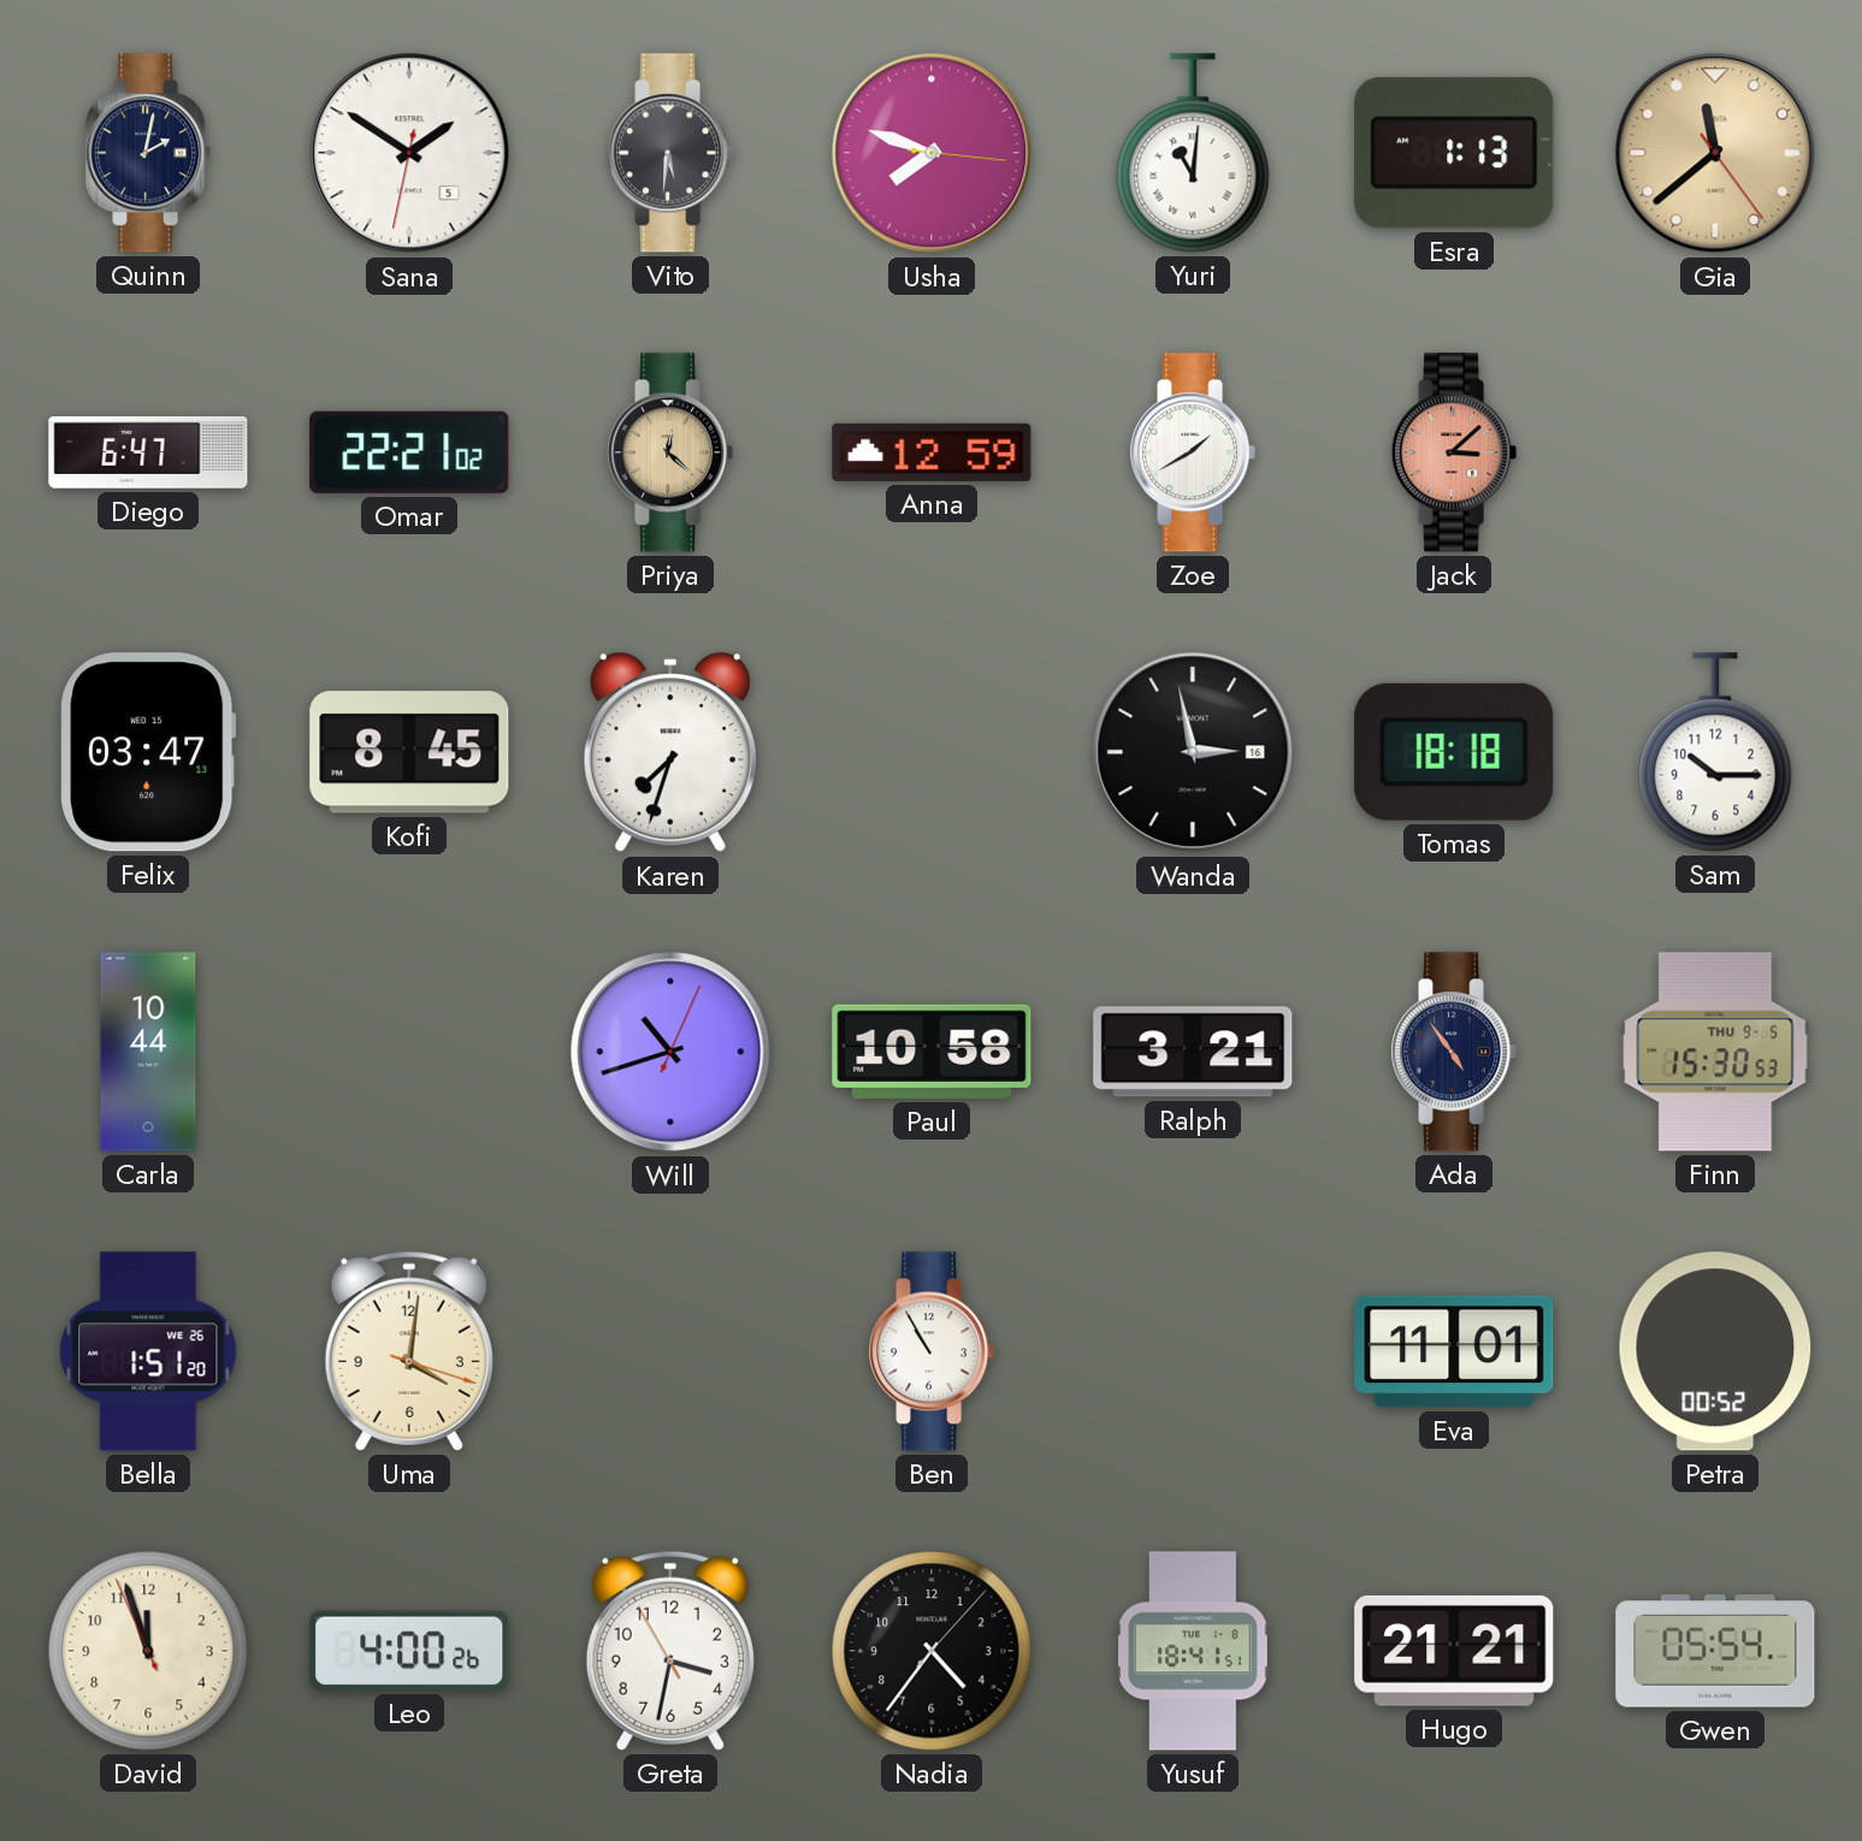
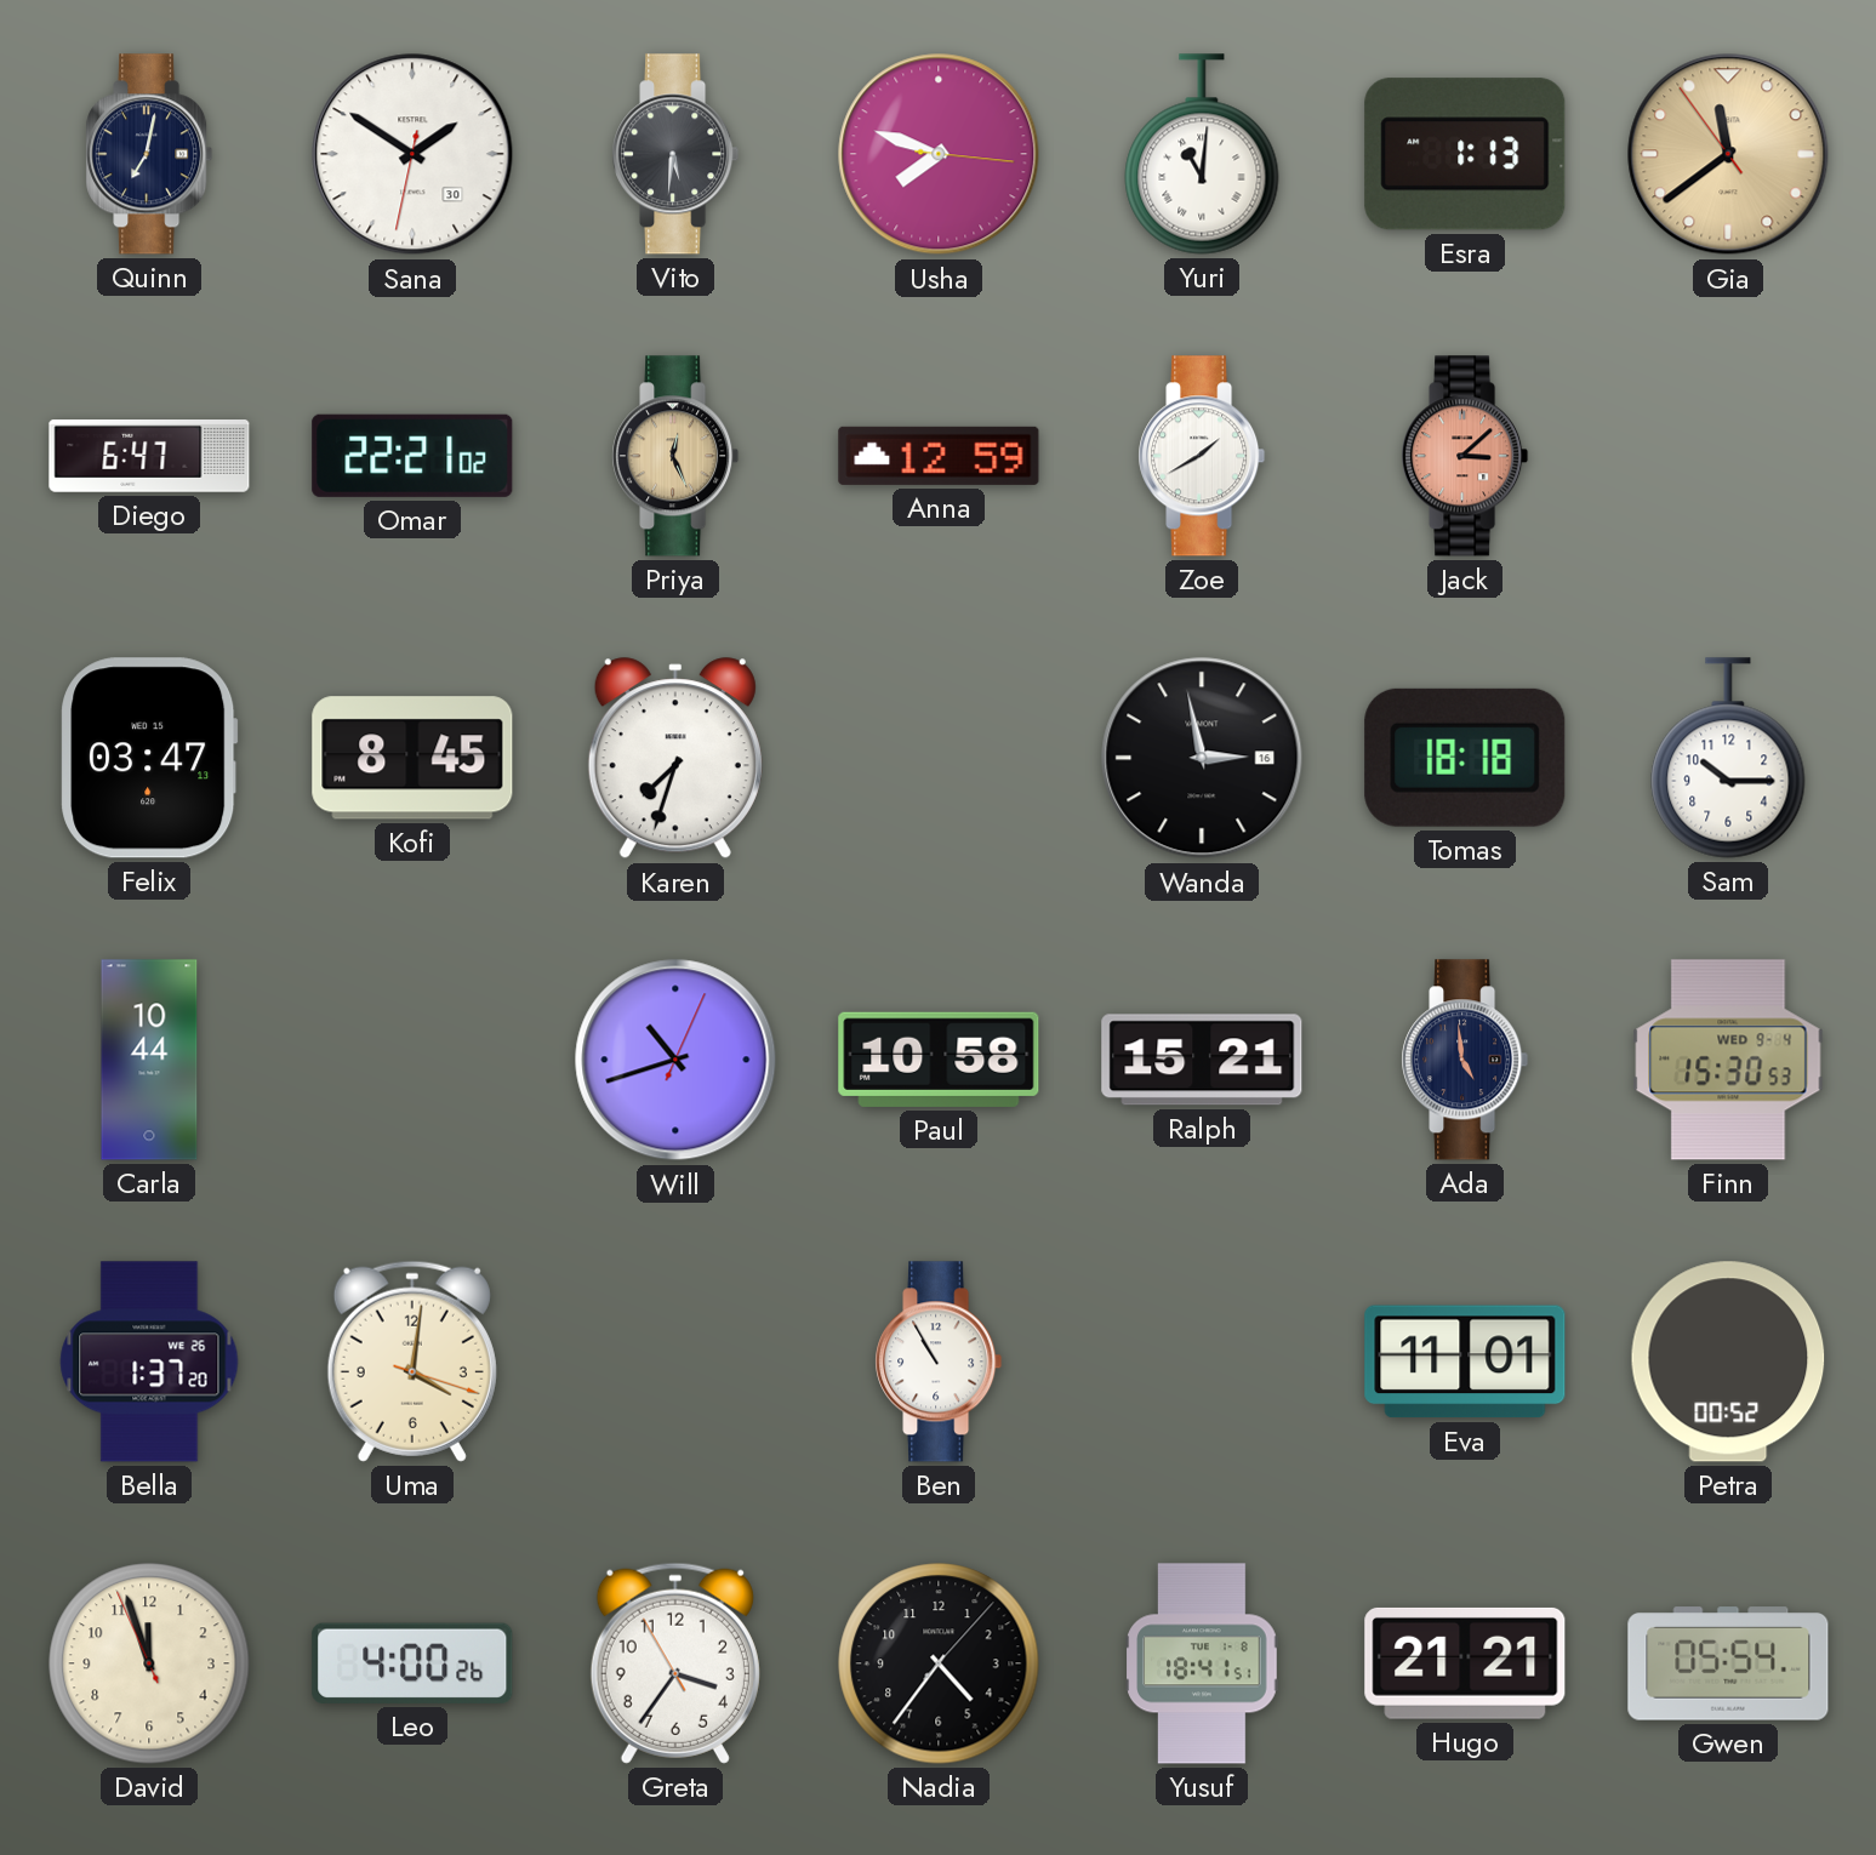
Quinn: 2:02 -> 7:02
Sana date: 5 -> 30
Gia: 11:38:24 -> 11:38:54
Priya: 12:22 -> 12:26
Ralph: 3:21 -> 15:21
Ada: 4:54 -> 4:59
Finn date: THU 9-5 -> WED 9-4
Bella: 1:51 -> 1:37
Greta: 3:31 -> 3:35
